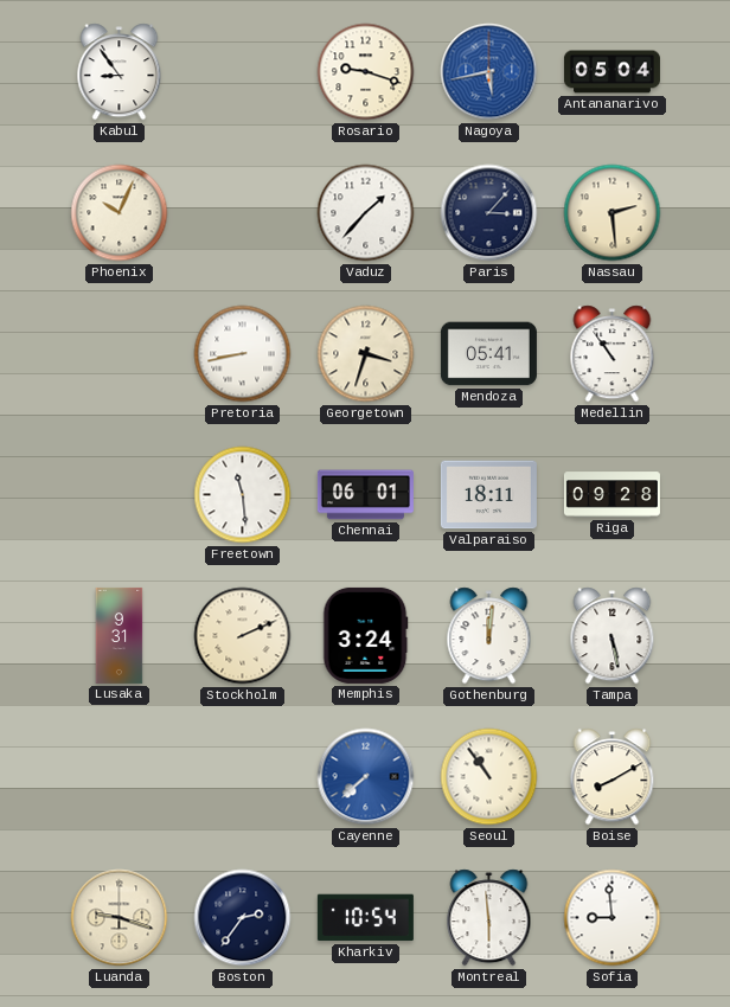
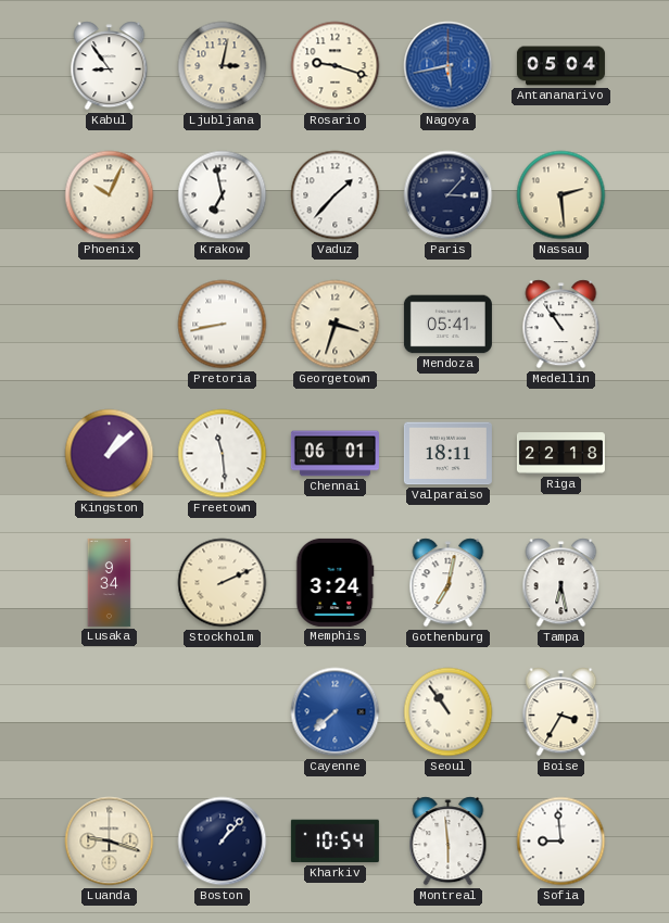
Ljubljana: none -> 3:02
Krakow: none -> 6:58
Kingston: none -> 1:08
Riga: 09:28 -> 22:18
Lusaka: 9:31 -> 9:34
Gothenburg: 12:01 -> 7:02
Tampa: 5:28 -> 6:28
Boise: 8:10 -> 3:35
Boston: 2:36 -> 1:07
